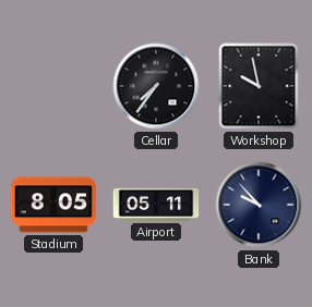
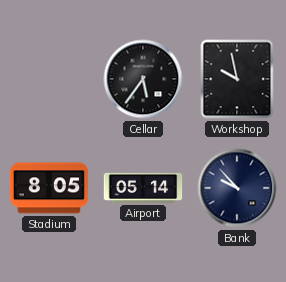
Cellar: 7:36 -> 5:36
Airport: 05:11 -> 05:14
